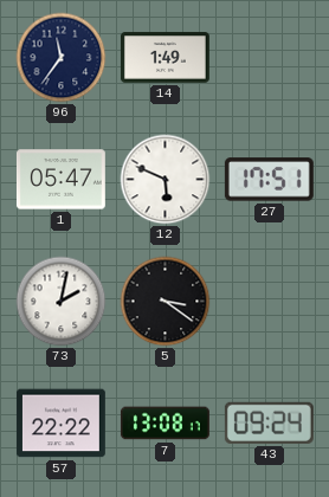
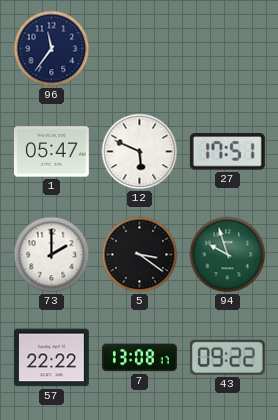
14: 1:49 -> none
73: 2:02 -> 2:00
94: none -> 9:57
43: 09:24 -> 09:22
